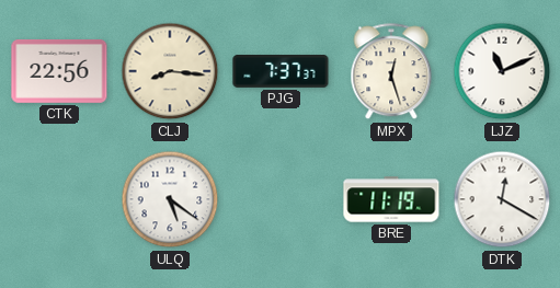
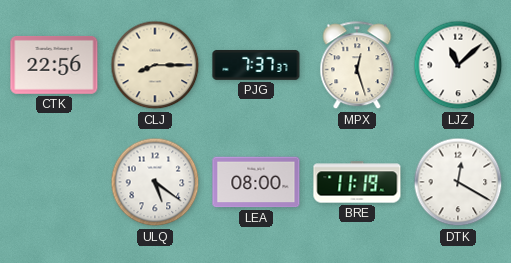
CLJ: 8:16 -> 8:15
LJZ: 11:11 -> 11:08
LEA: none -> 08:00
